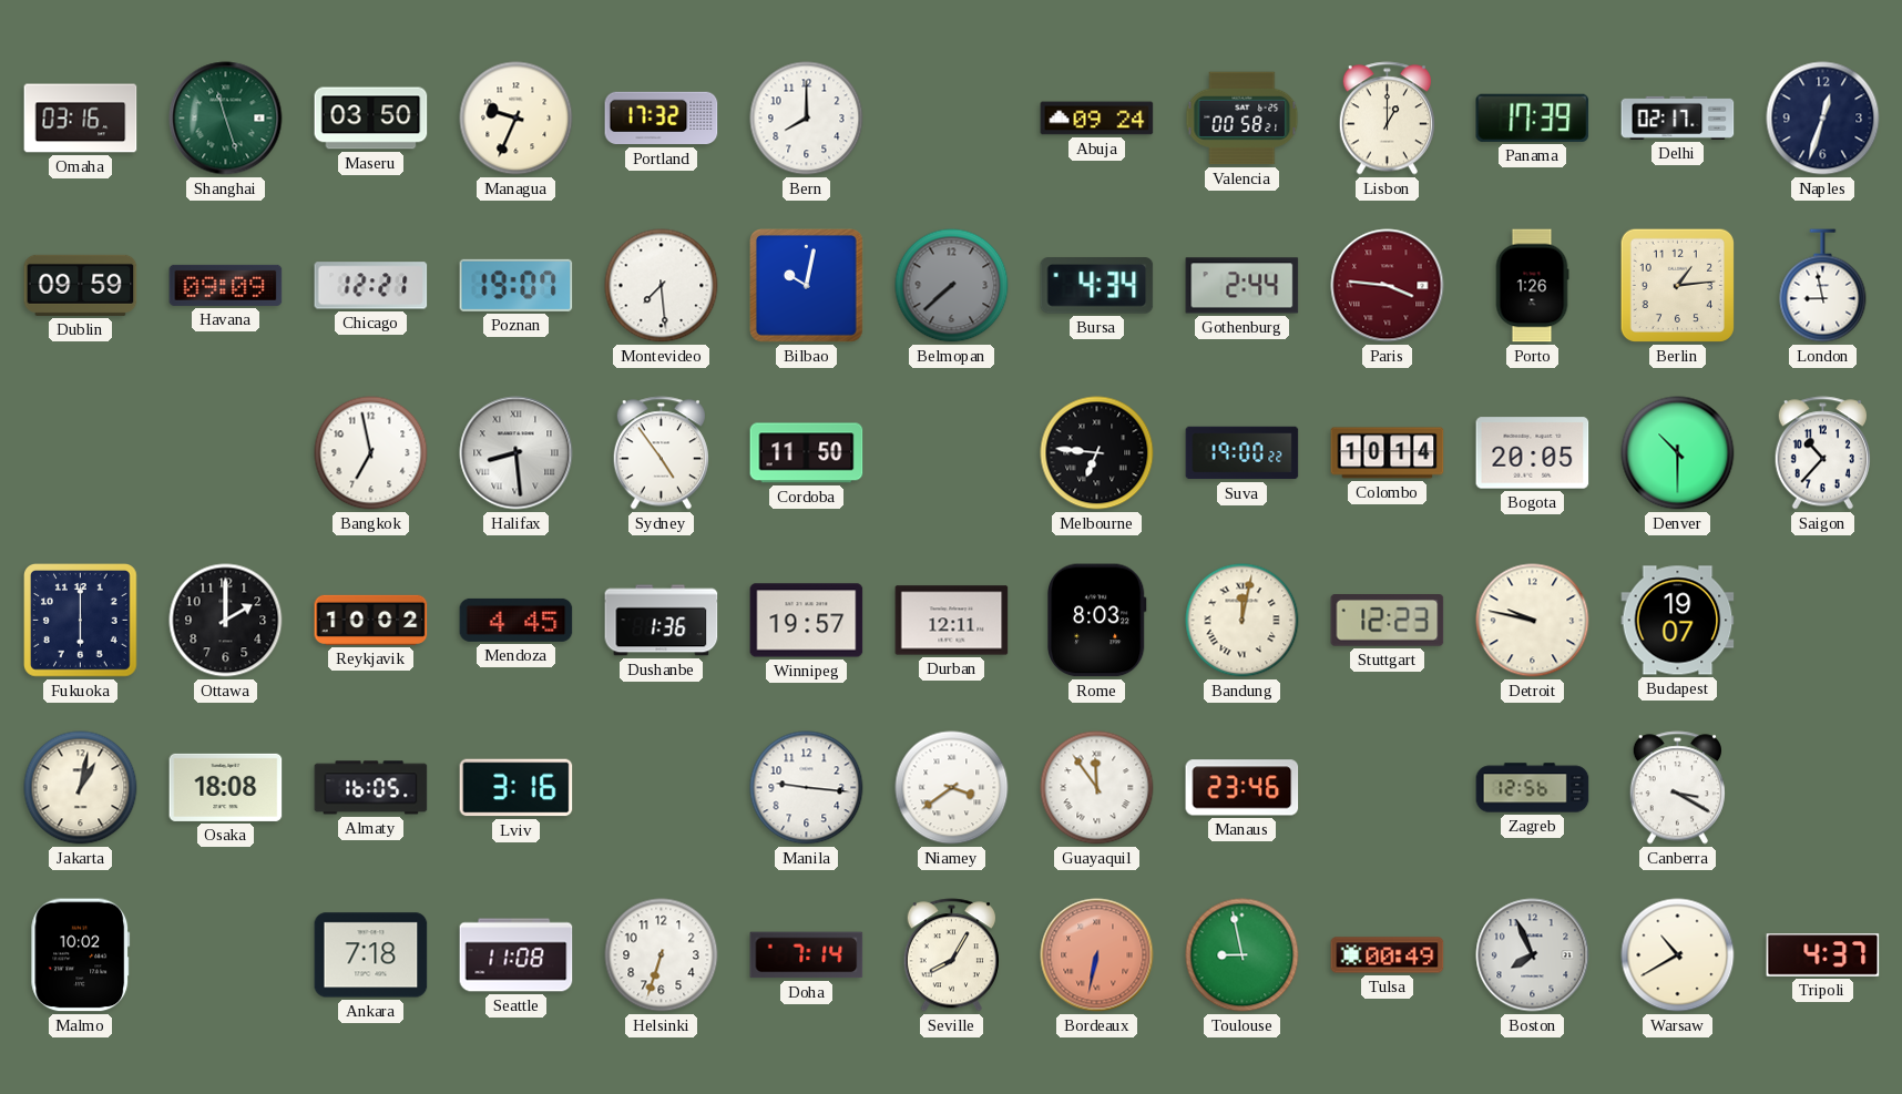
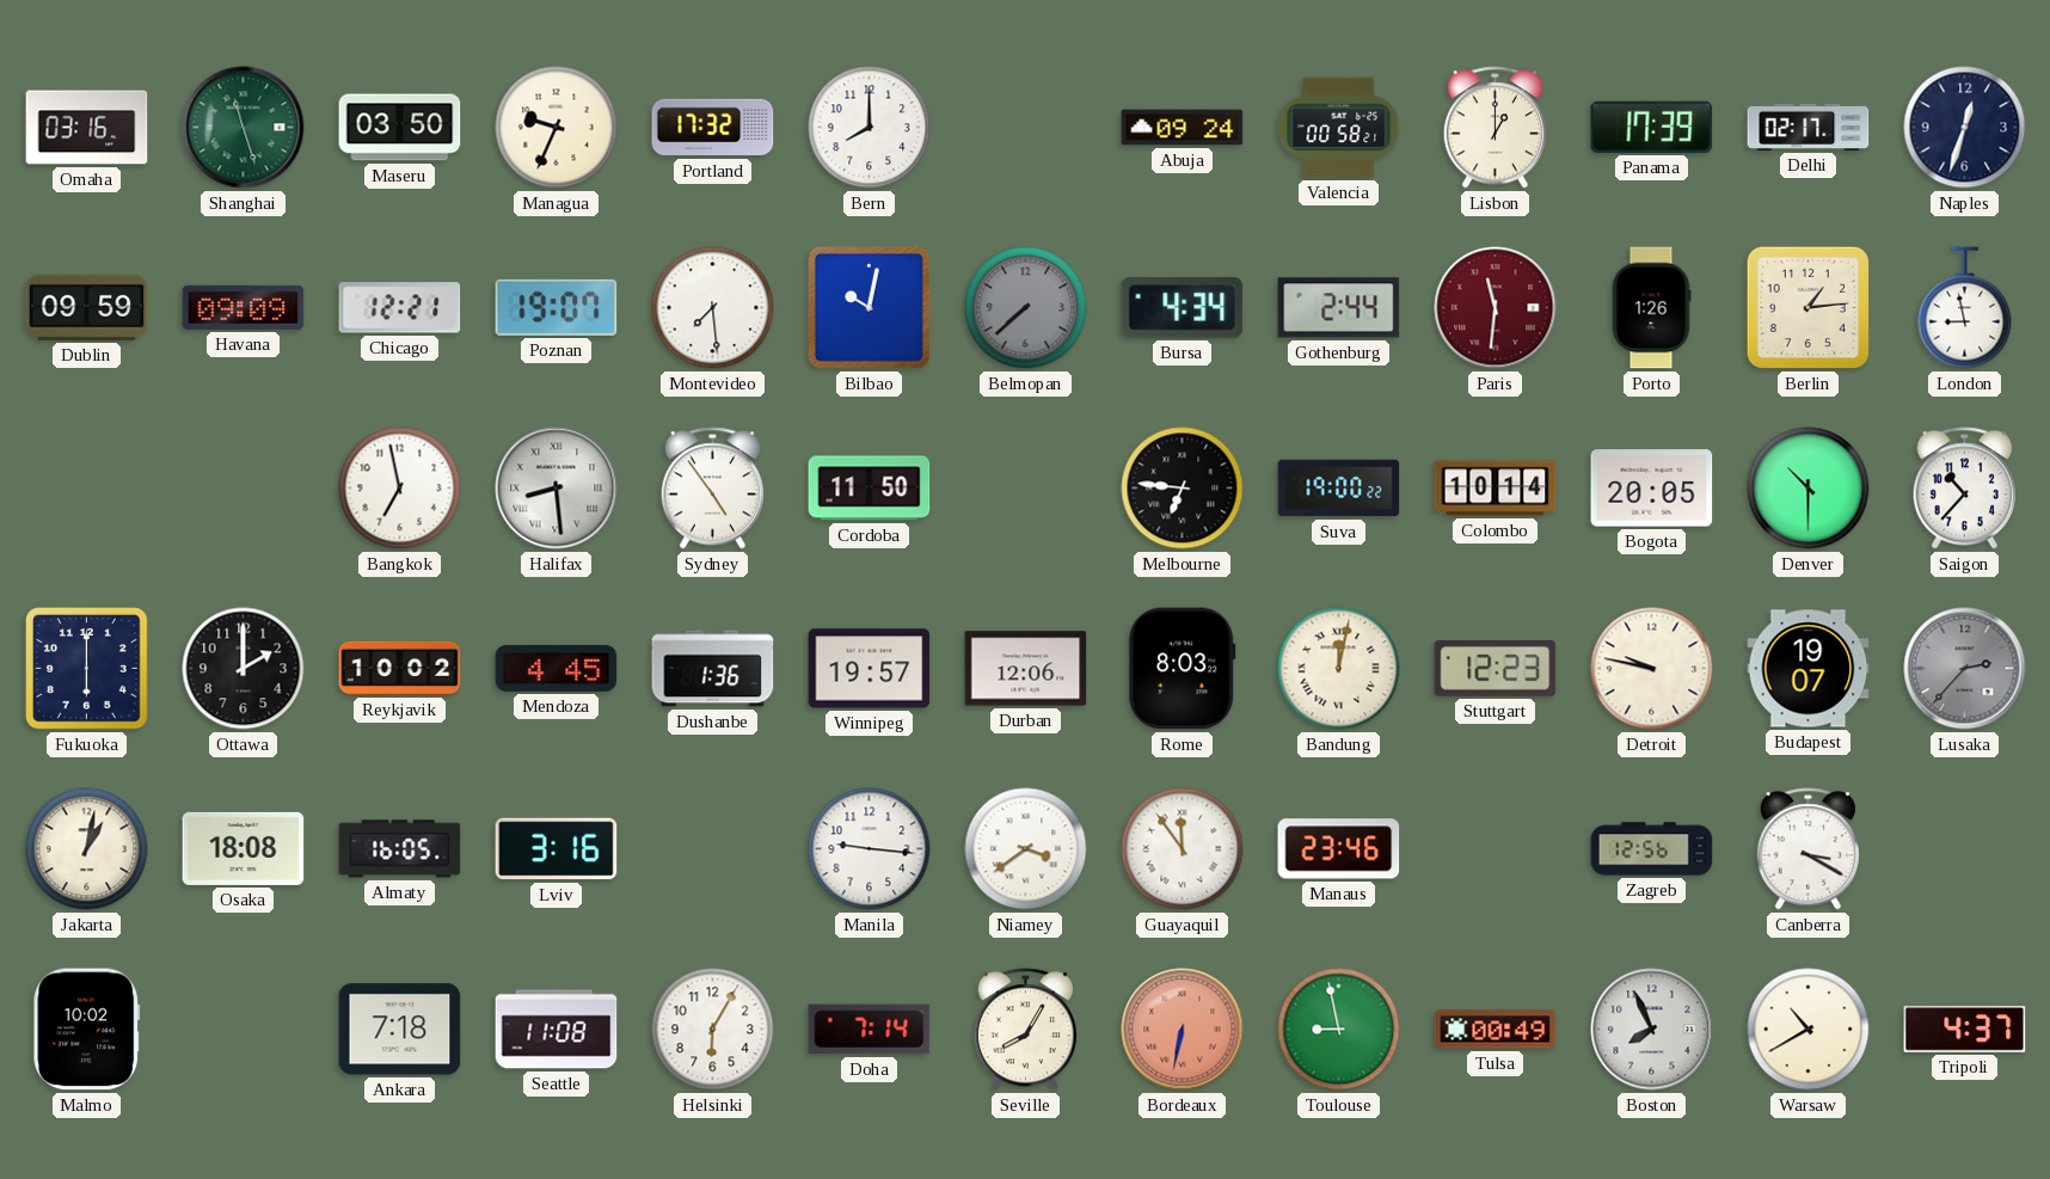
Paris: 3:46 -> 11:31
Durban: 12:11 -> 12:06
Lusaka: none -> 2:37
Helsinki: 6:33 -> 6:05
